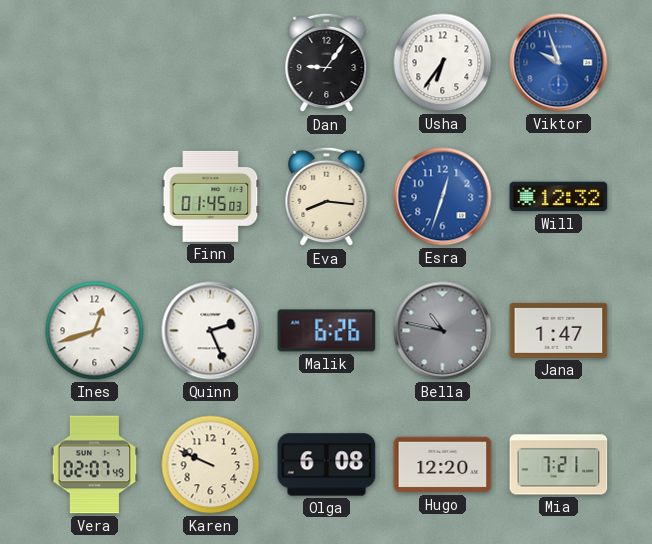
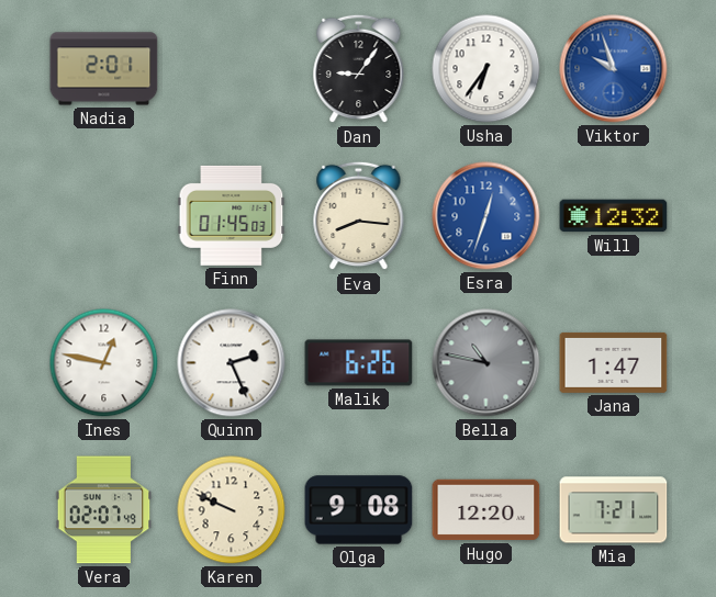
Nadia: none -> 2:01
Ines: 12:42 -> 12:47
Olga: 6:08 -> 9:08
